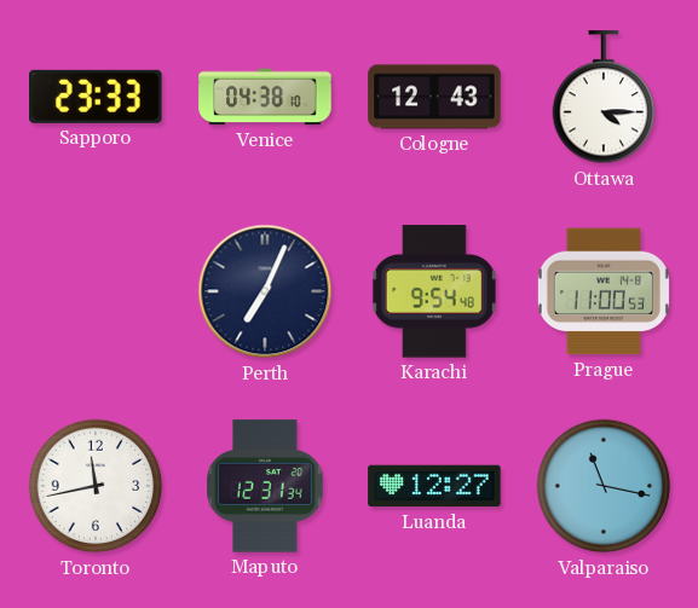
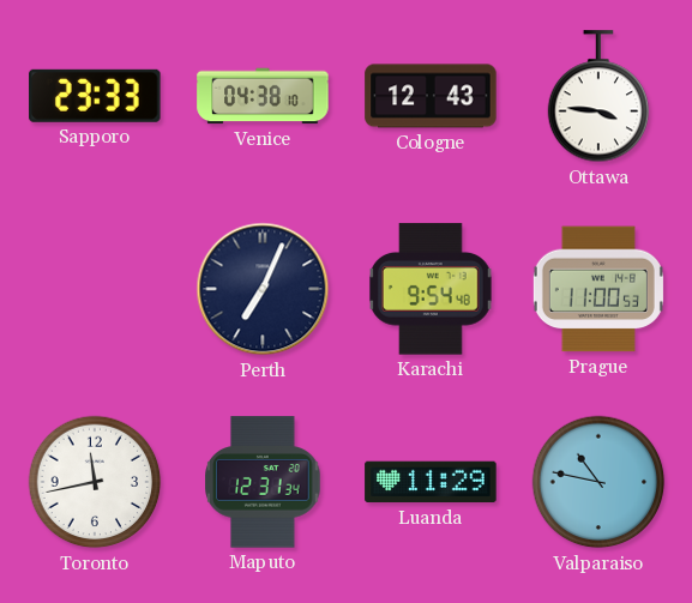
Ottawa: 4:15 -> 3:46
Luanda: 12:27 -> 11:29
Valparaiso: 11:17 -> 10:47
